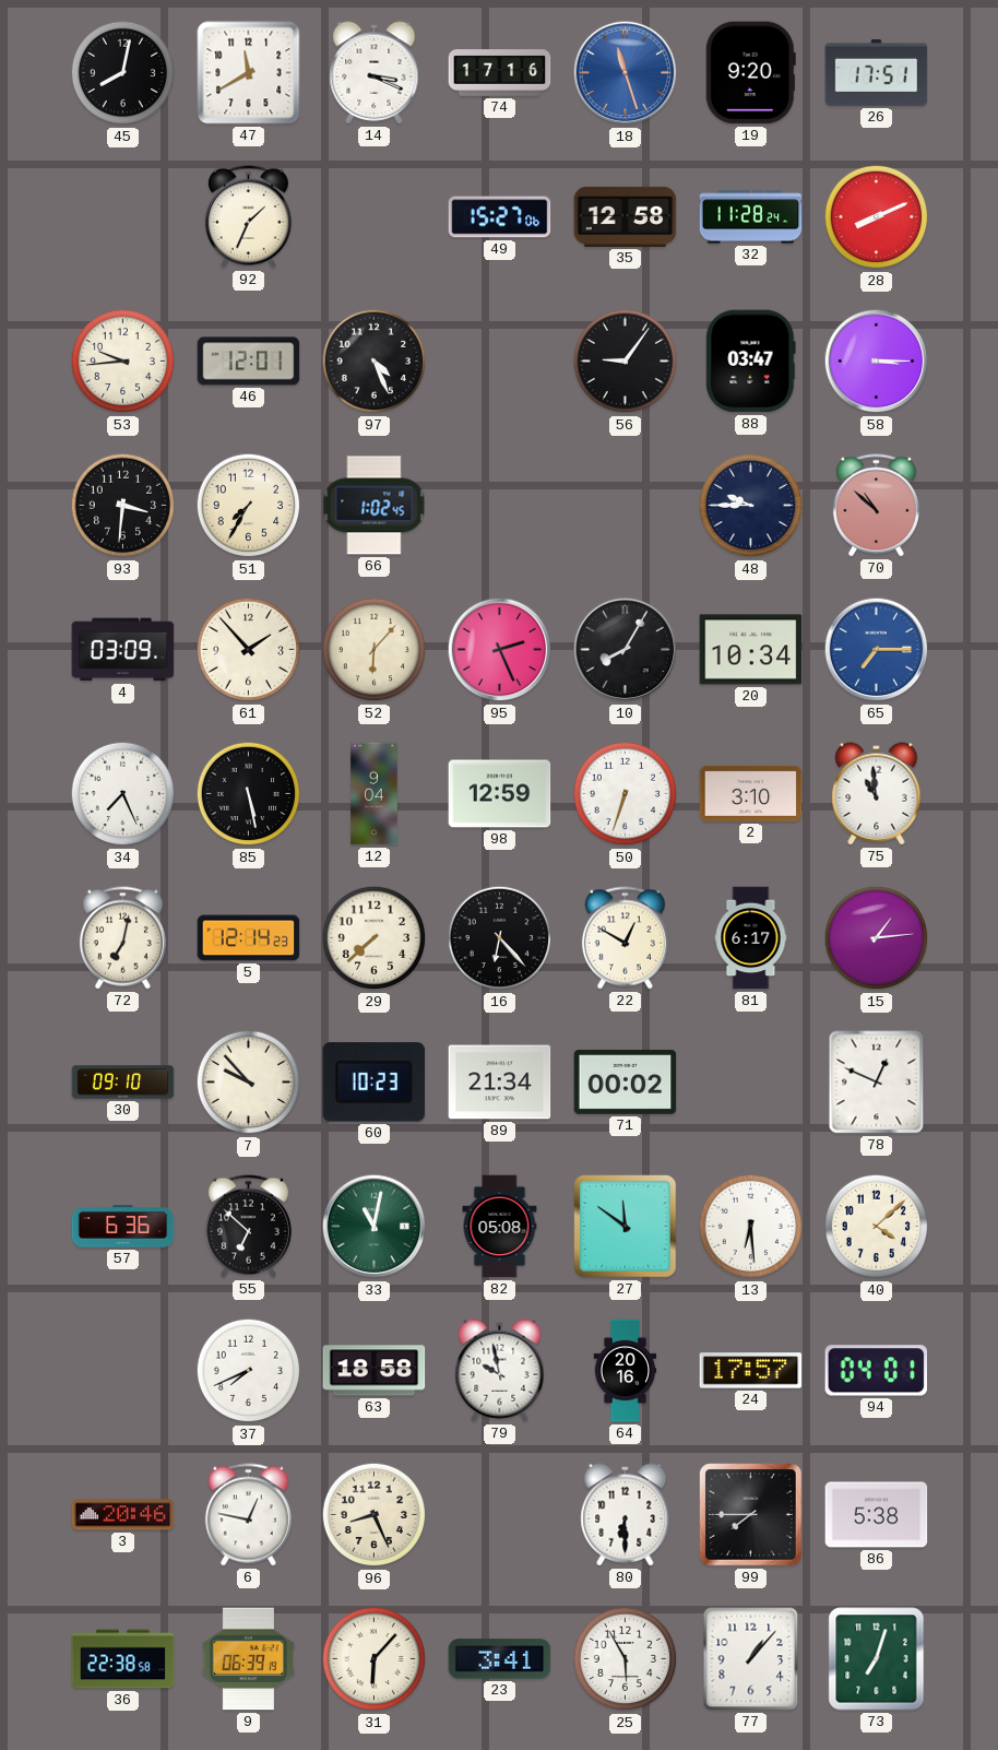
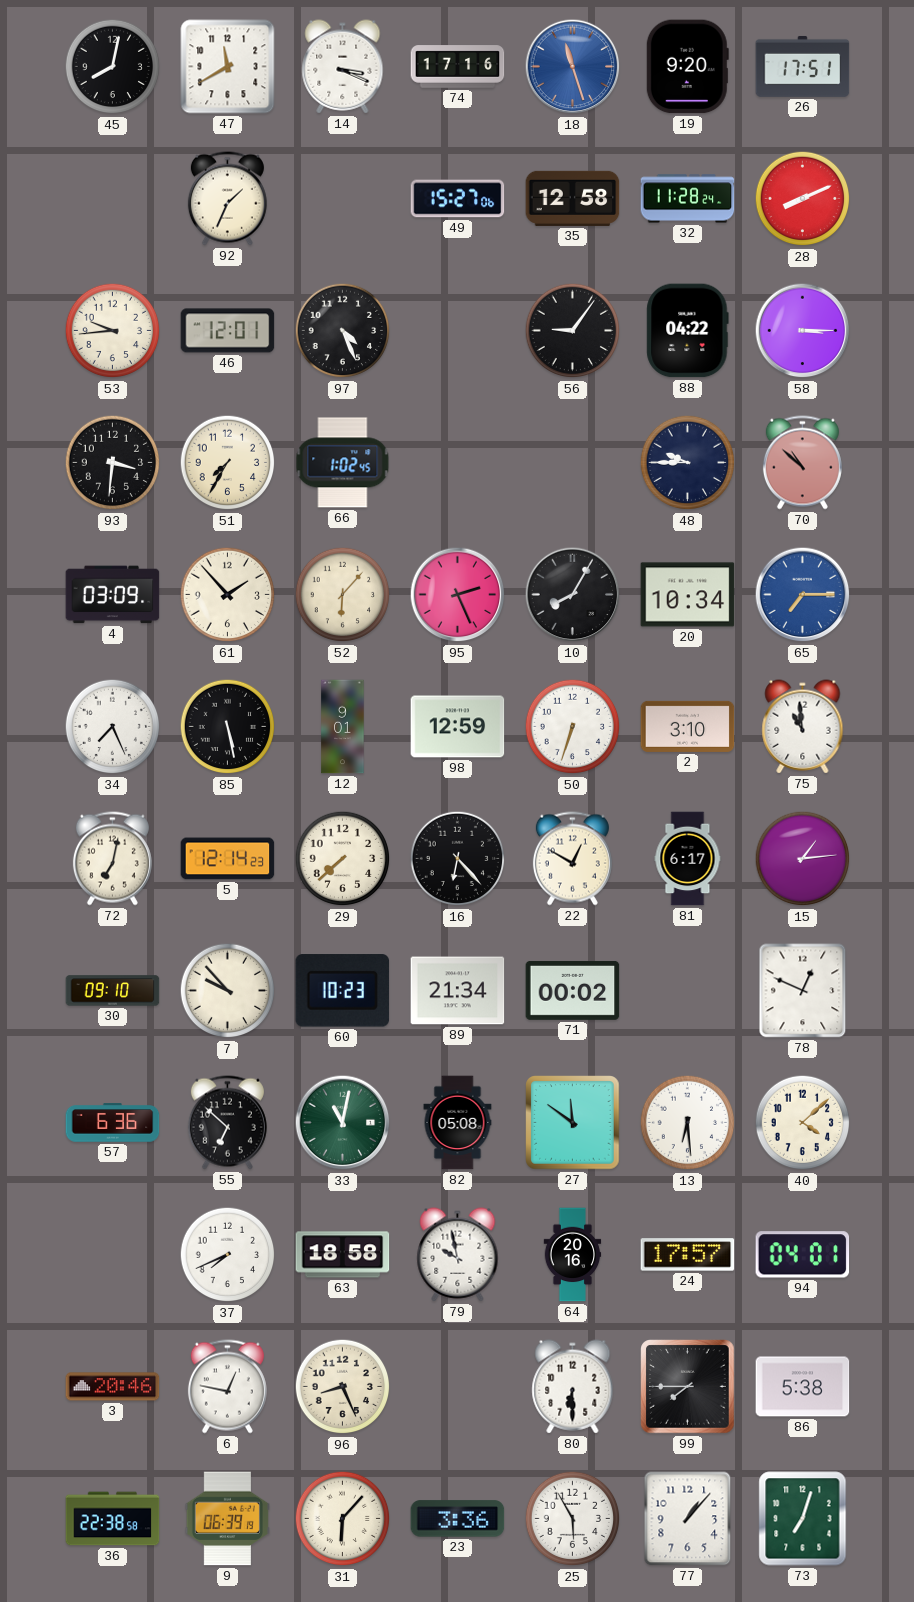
88: 03:47 -> 04:22
12: 9:04 -> 9:01
23: 3:41 -> 3:36
